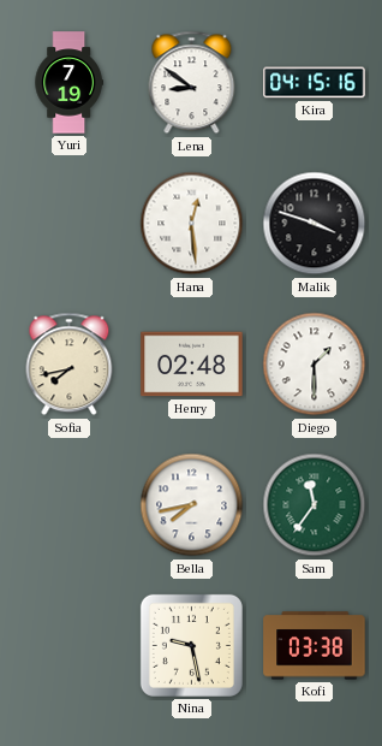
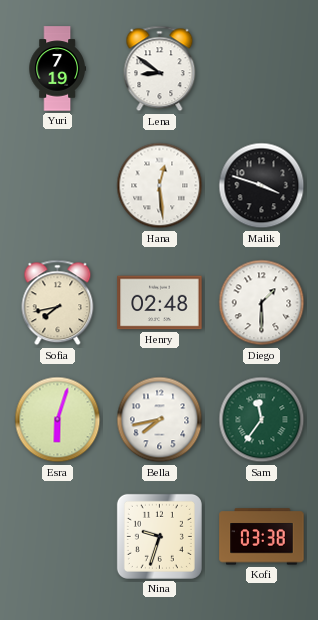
Kira: 04:15 -> none
Esra: none -> 6:03
Nina: 9:28 -> 9:33
